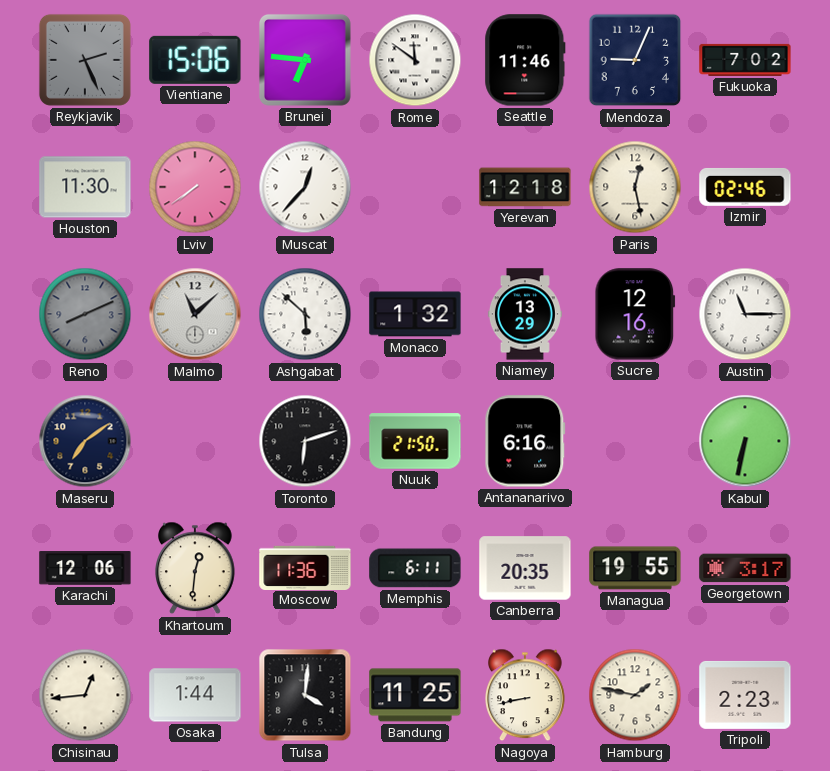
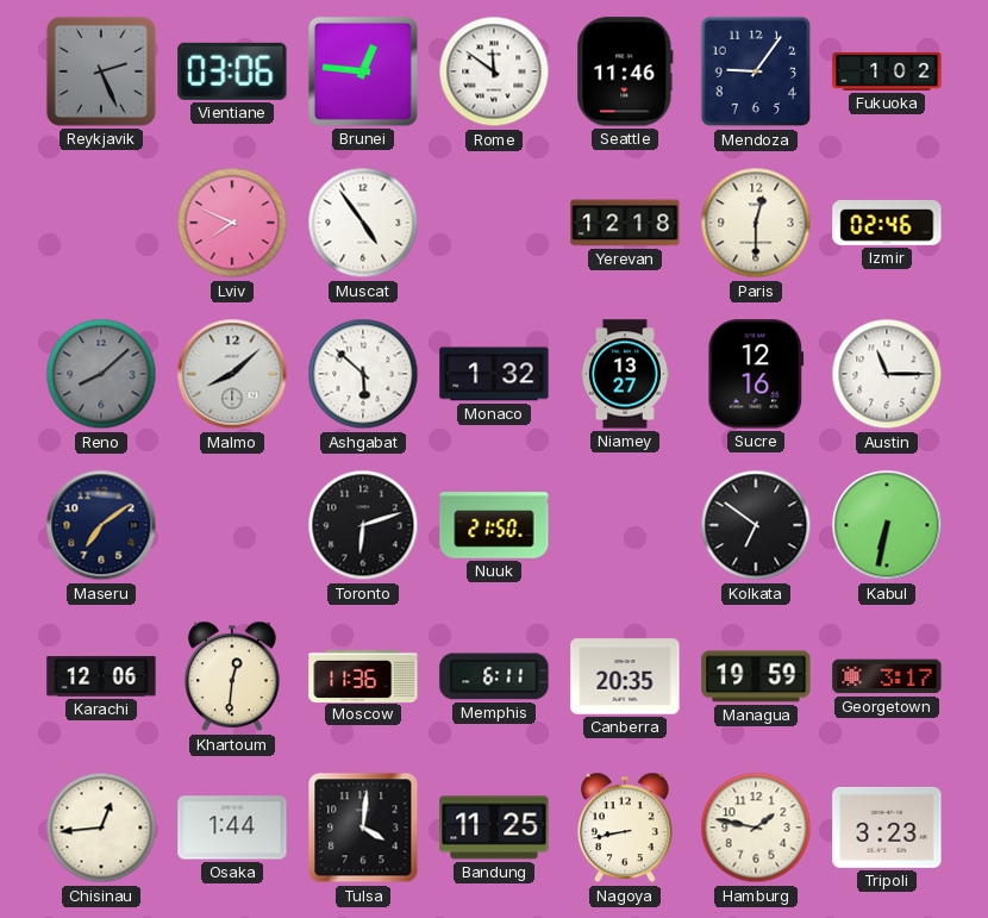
Vientiane: 15:06 -> 03:06
Brunei: 6:46 -> 12:46
Mendoza: 9:04 -> 9:06
Fukuoka: 7:02 -> 1:02
Houston: 11:30 -> none
Lviv: 7:39 -> 7:49
Muscat: 12:37 -> 4:54
Paris: 12:28 -> 12:30
Reno: 8:11 -> 8:08
Malmo: 11:08 -> 8:08
Niamey: 13:29 -> 13:27
Antananarivo: 6:16 -> none
Kolkata: none -> 6:51
Managua: 19:55 -> 19:59
Tripoli: 2:23 -> 3:23
